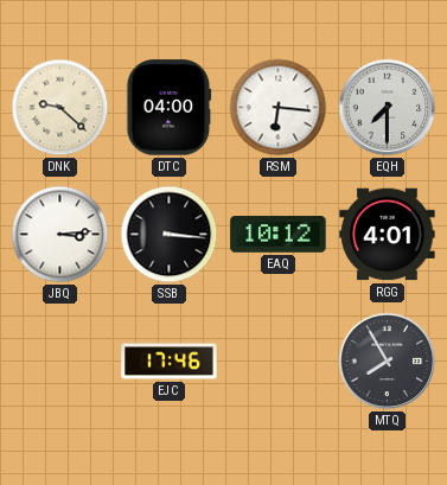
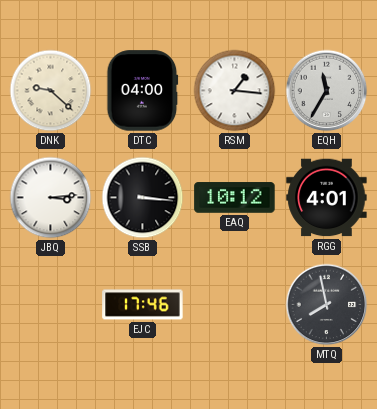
RSM: 6:16 -> 1:16
EQH: 7:30 -> 11:35
MTQ: 7:55 -> 7:58
